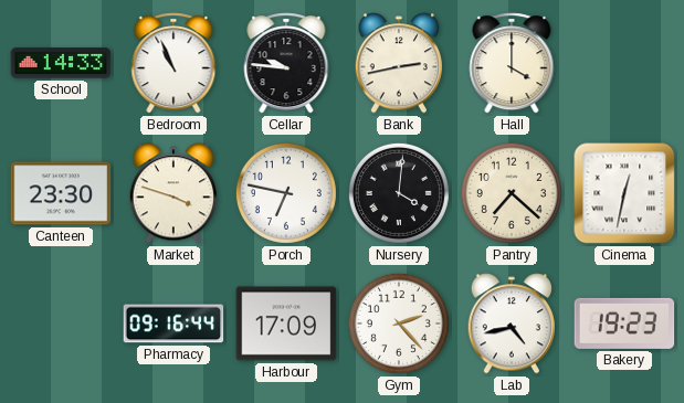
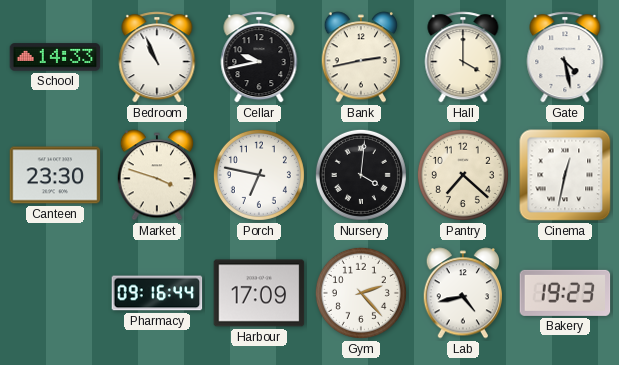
Cellar: 9:46 -> 9:43
Gate: none -> 4:28
